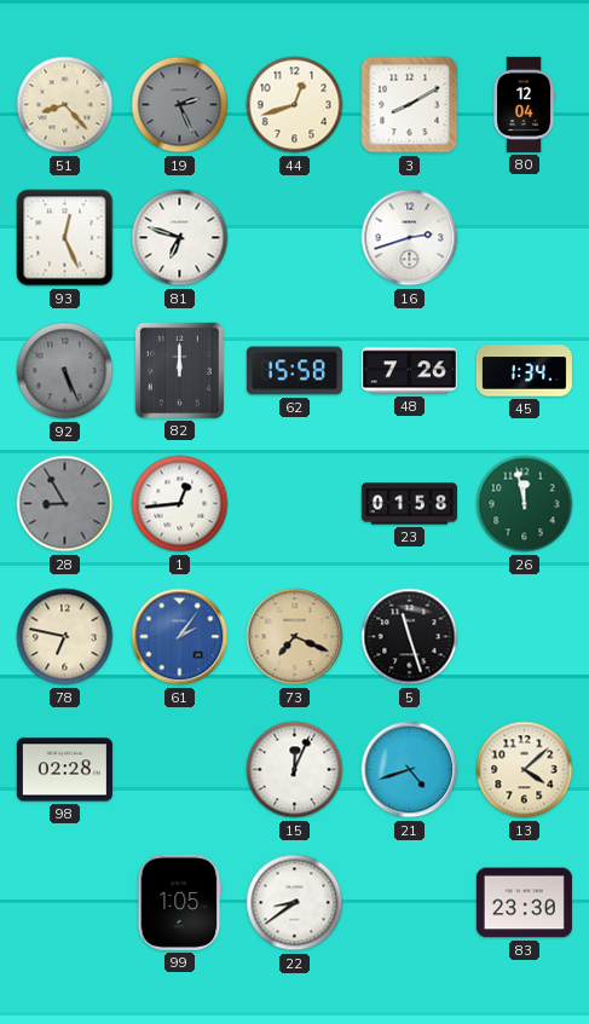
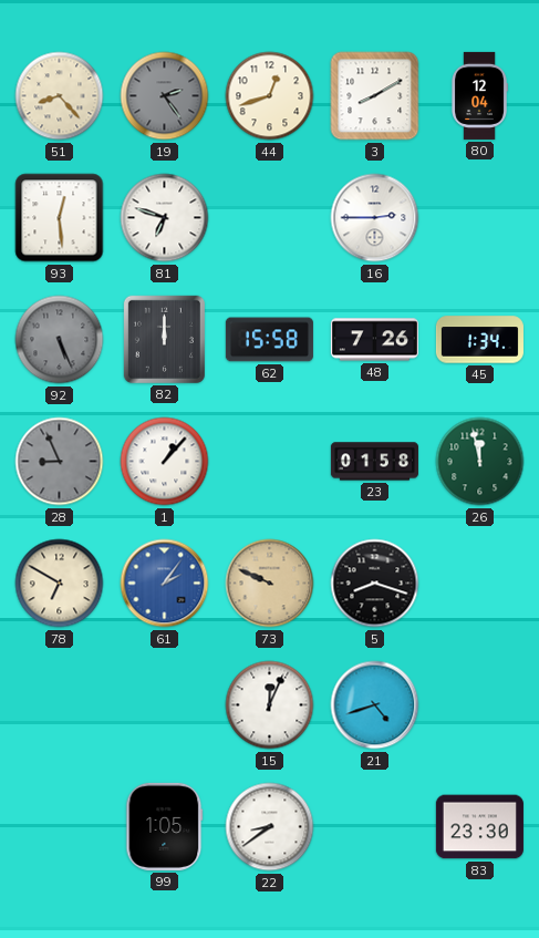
19: 2:26 -> 2:24
93: 12:26 -> 12:29
16: 2:42 -> 2:45
28: 8:55 -> 8:56
1: 12:44 -> 1:07
78: 6:47 -> 6:50
73: 7:19 -> 9:49
5: 11:27 -> 8:18
98: 02:28 -> none
13: 4:08 -> none
